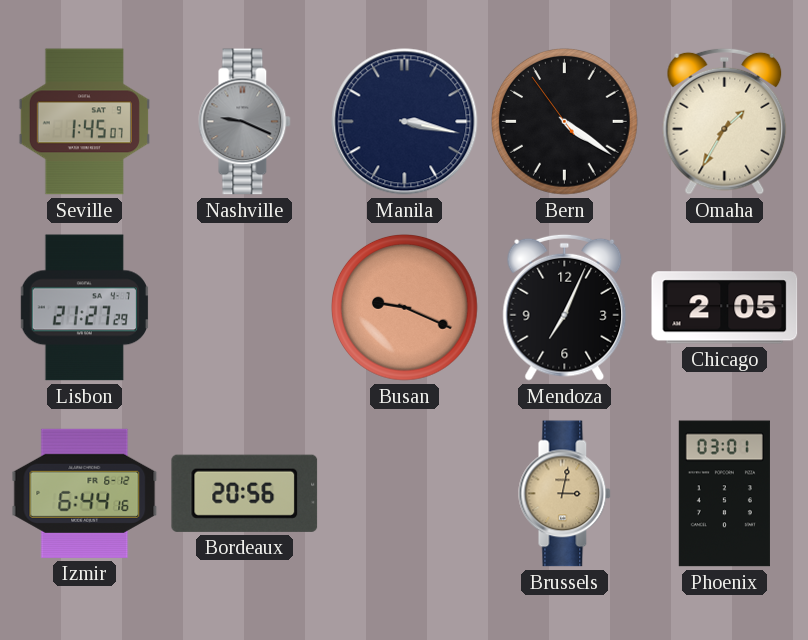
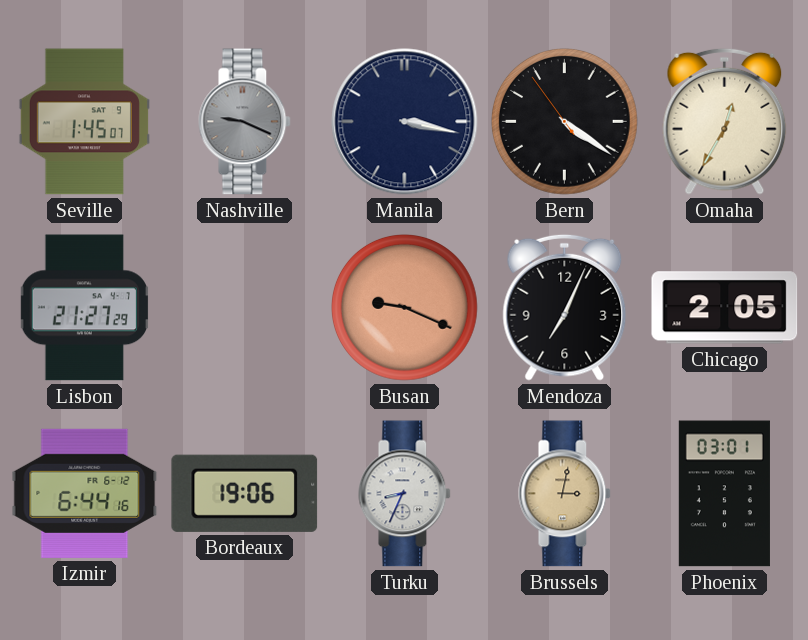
Omaha: 1:35 -> 12:35
Bordeaux: 20:56 -> 19:06
Turku: none -> 8:34
